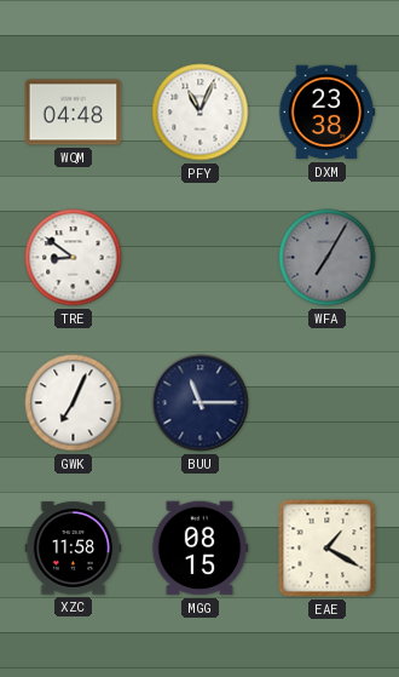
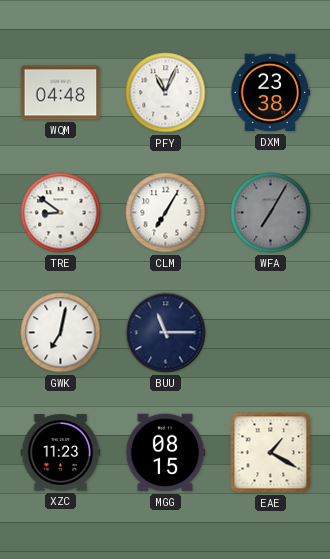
CLM: none -> 7:05
GWK: 7:04 -> 7:02
XZC: 11:58 -> 11:23
